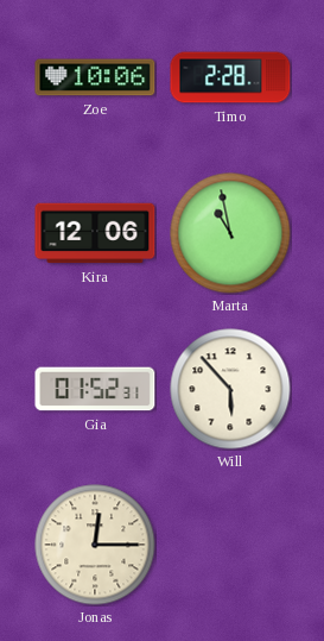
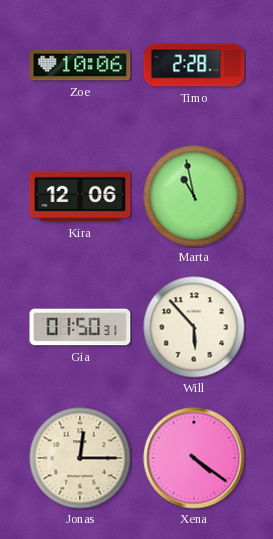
Gia: 01:52 -> 01:50
Xena: none -> 4:21
